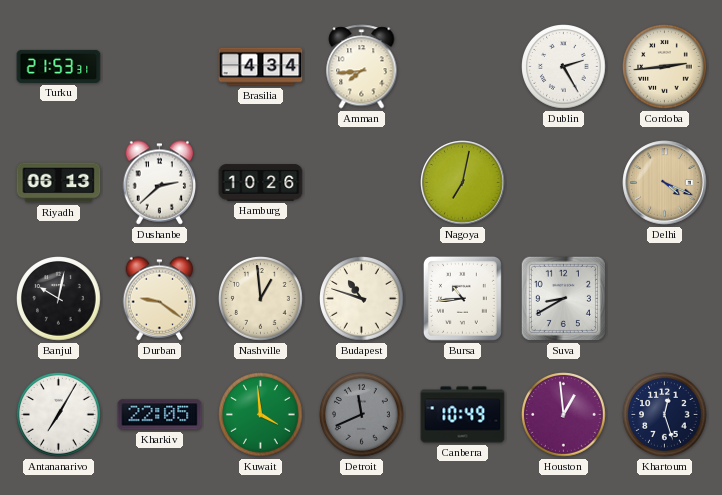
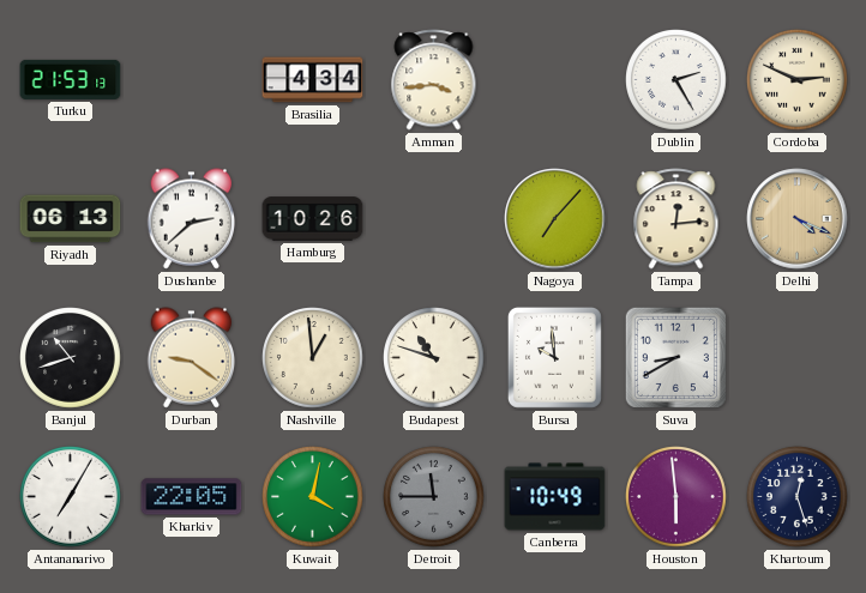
Turku: 21:53:31 -> 21:53:13
Amman: 7:44 -> 3:44
Cordoba: 2:44 -> 2:49
Nagoya: 7:02 -> 7:07
Tampa: none -> 12:14
Banjul: 10:02 -> 10:42
Bursa: 10:44 -> 9:59
Kuwait: 3:59 -> 4:02
Detroit: 11:41 -> 11:45
Houston: 12:59 -> 5:59
